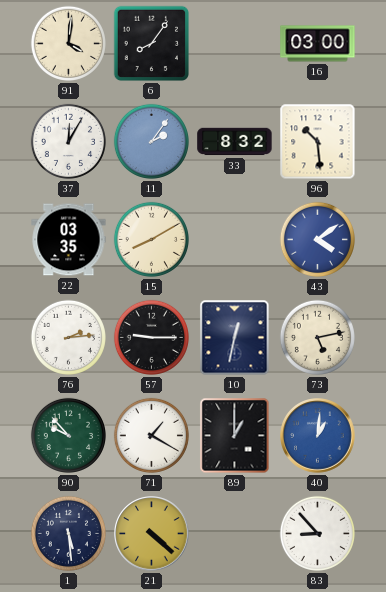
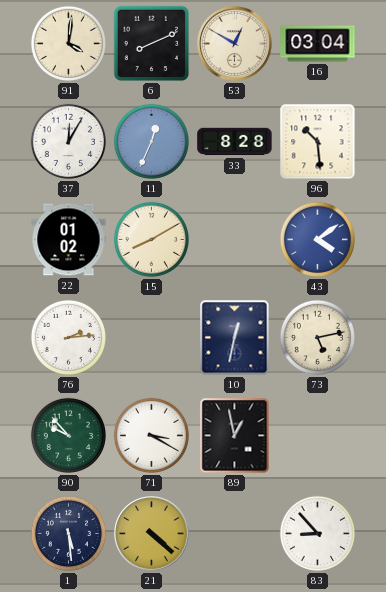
6: 8:06 -> 8:11
53: none -> 12:50
16: 03:00 -> 03:04
11: 2:06 -> 12:34
33: 8:32 -> 8:28
22: 03:35 -> 01:02
57: 9:15 -> none
71: 1:20 -> 3:20
89: 1:00 -> 12:58
40: 1:01 -> none
